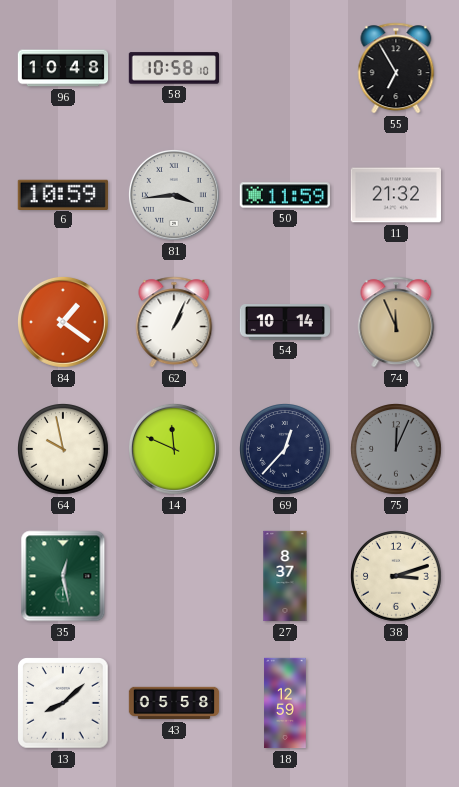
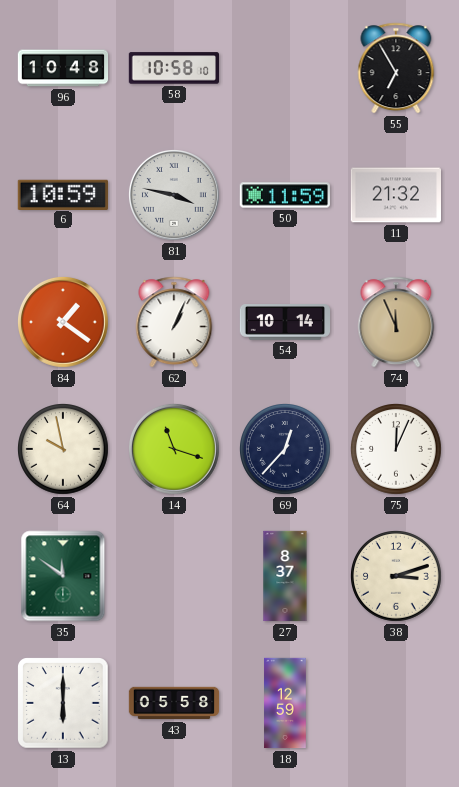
81: 3:44 -> 3:47
14: 11:49 -> 11:18
75 dial: grey -> white
35: 12:28 -> 11:51
13: 8:08 -> 6:00
